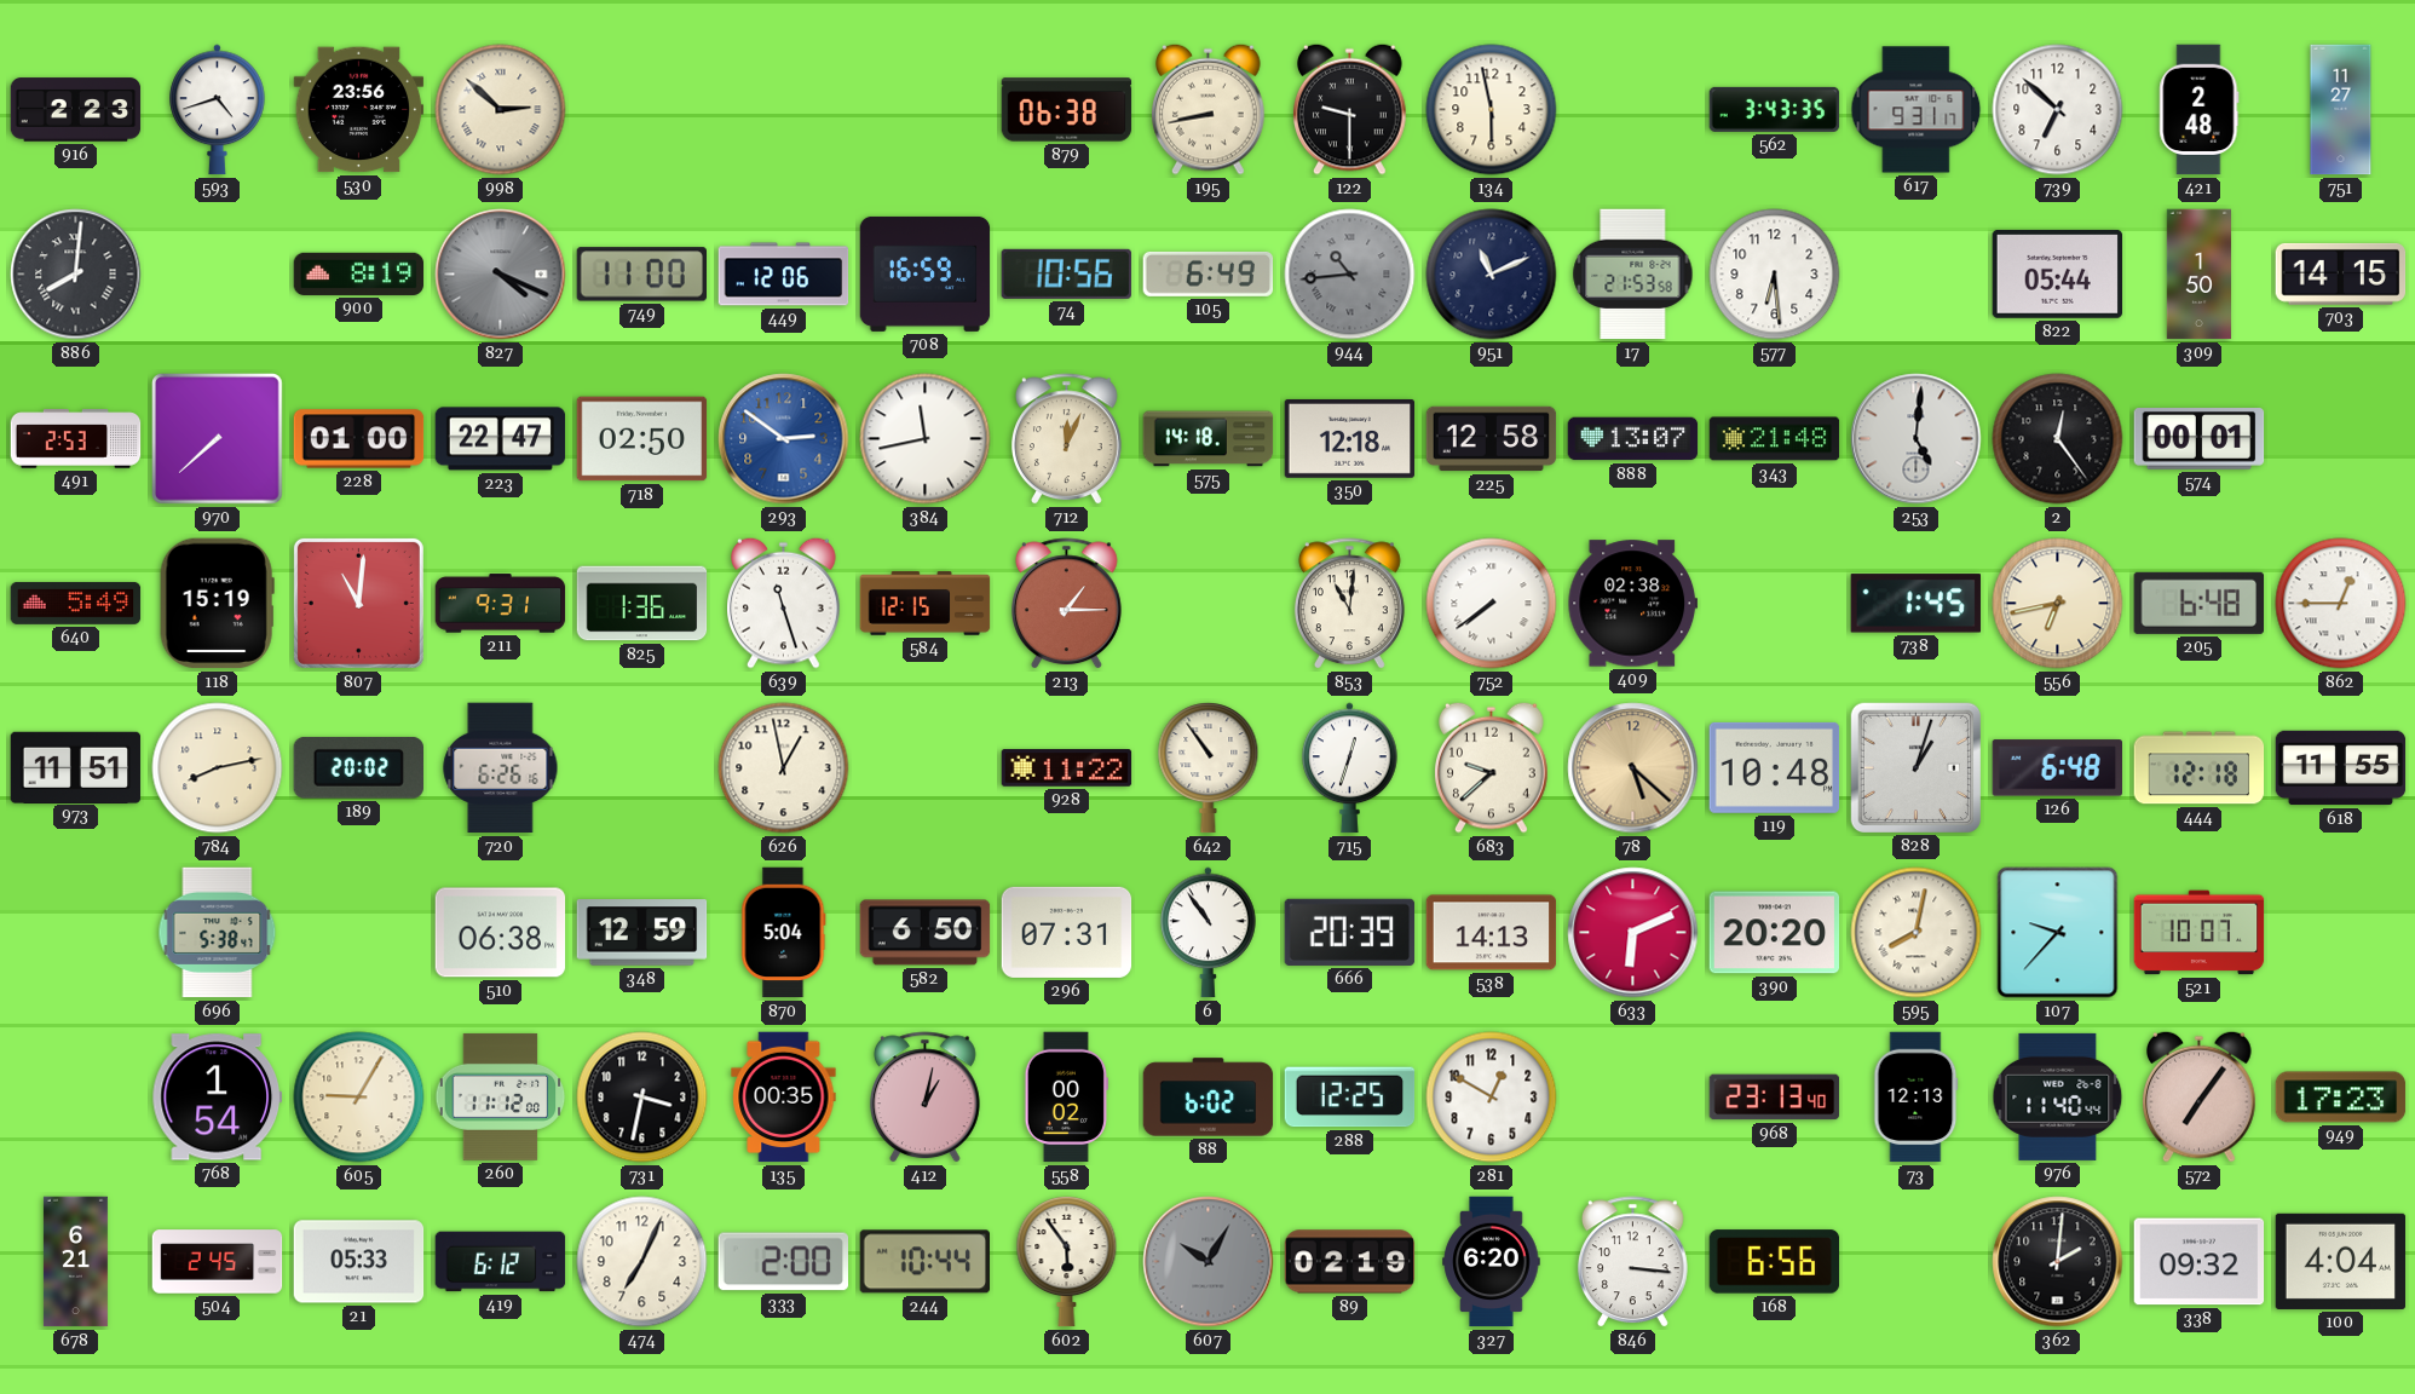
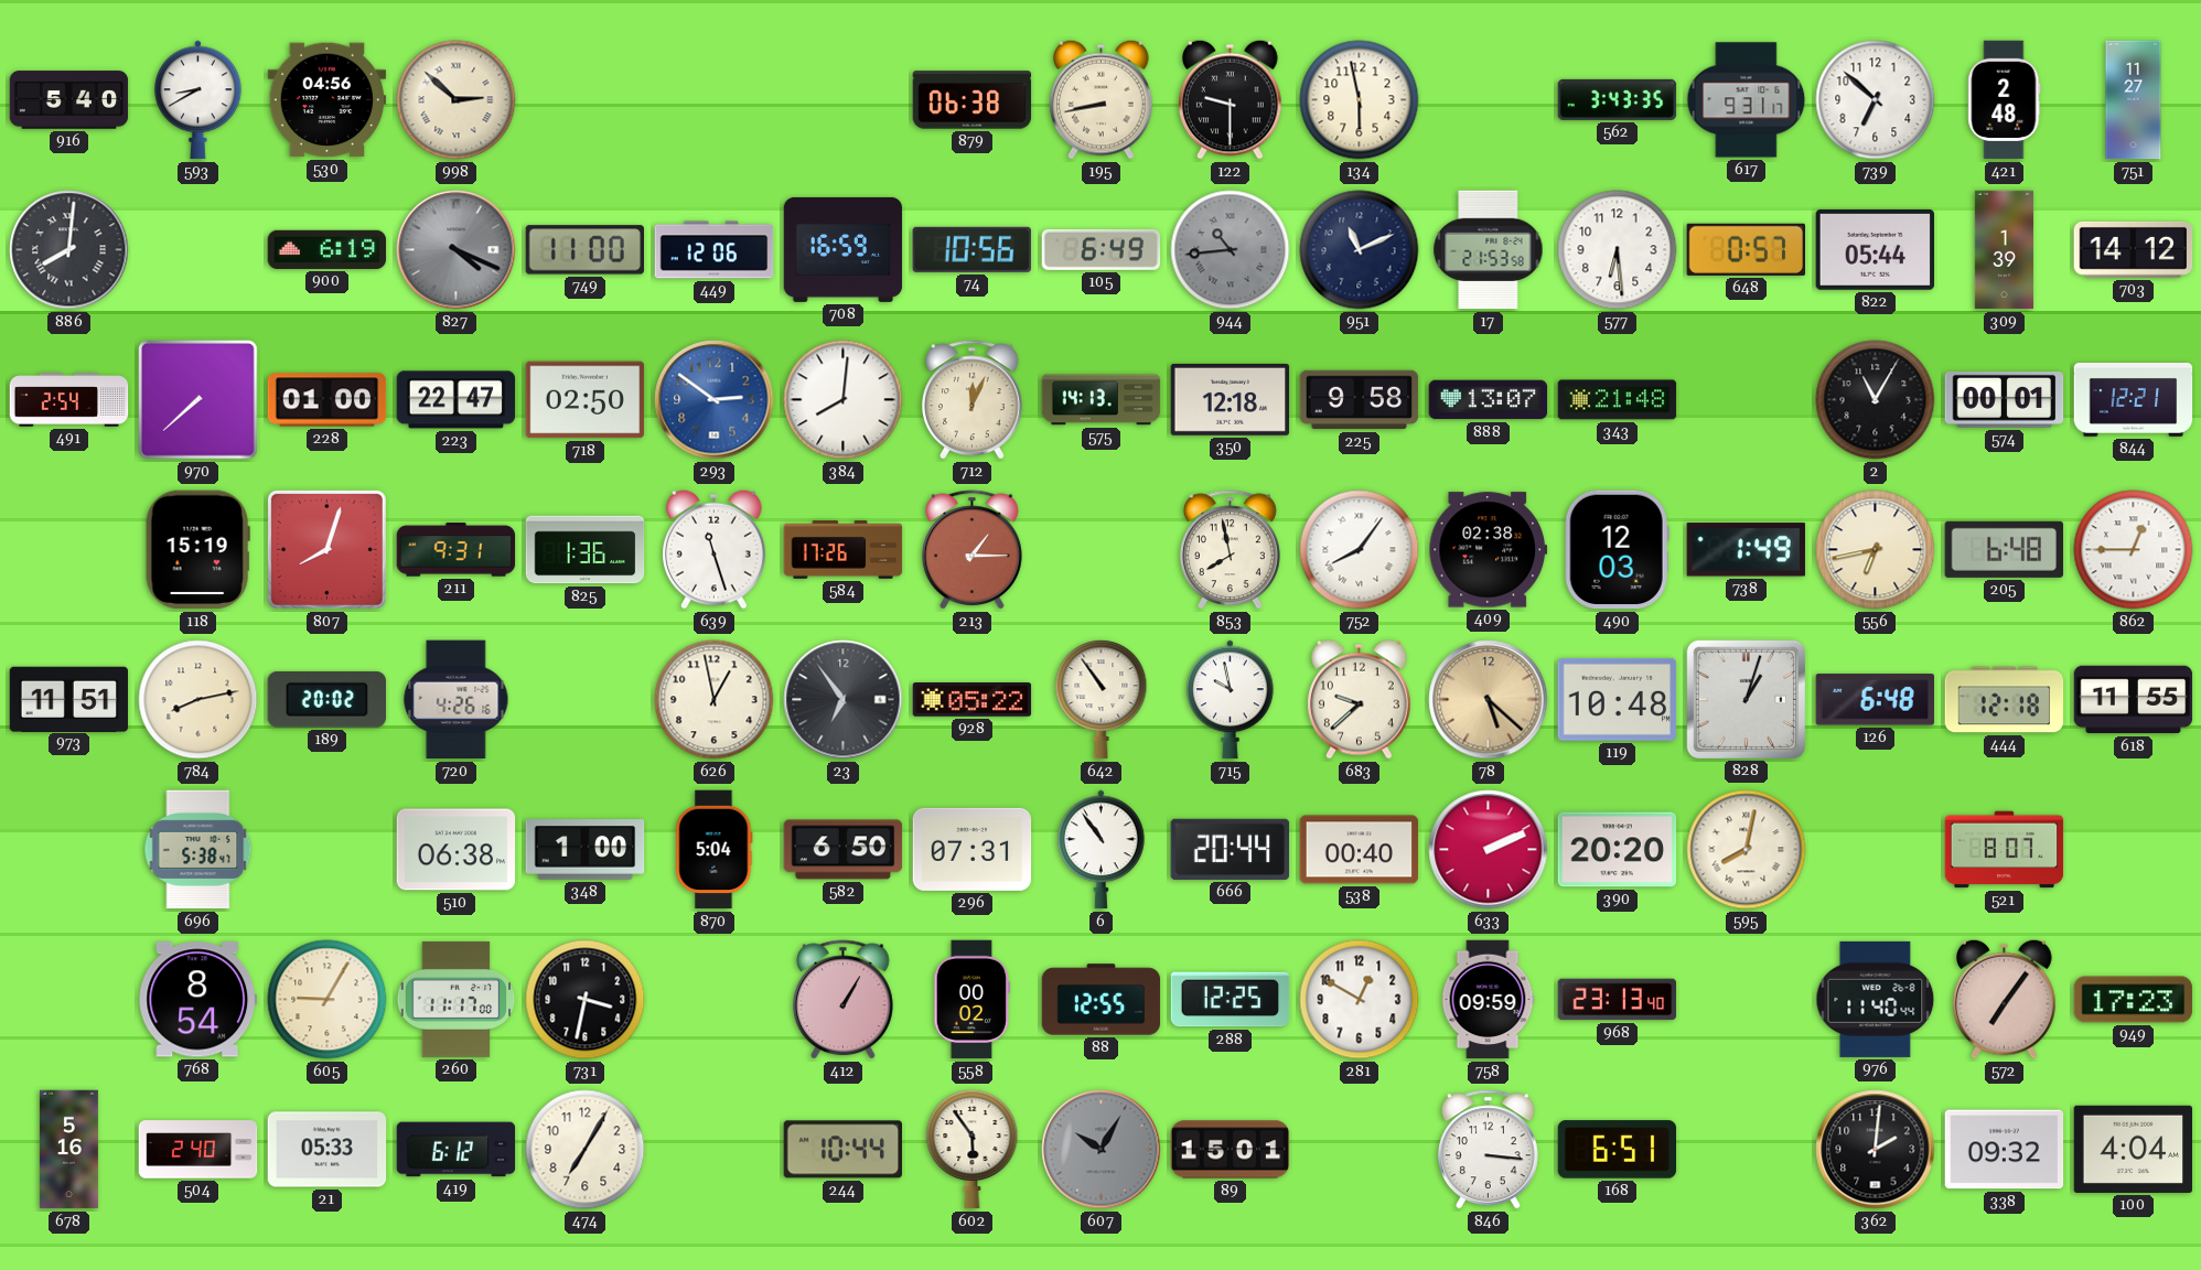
916: 2:23 -> 5:40
593: 4:42 -> 8:40
530: 23:56 -> 04:56
900: 8:19 -> 6:19
648: none -> 0:57
309: 1:50 -> 1:39
703: 14:15 -> 14:12
491: 2:53 -> 2:54
384: 11:43 -> 8:01
575: 14:18 -> 14:13
225: 12:58 -> 9:58
253: 5:01 -> none
2: 12:24 -> 11:05
844: none -> 12:21
640: 5:49 -> none
807: 11:01 -> 8:03
584: 12:15 -> 17:26
853: 11:01 -> 7:58
752: 7:39 -> 8:06
490: none -> 12:03
738: 1:45 -> 1:49
720: 6:26 -> 4:26
23: none -> 6:54
928: 11:22 -> 05:22
715: 12:33 -> 9:58
348: 12:59 -> 1:00
666: 20:39 -> 20:44
538: 14:13 -> 00:40
633: 6:11 -> 2:11
107: 9:37 -> none
521: 10:07 -> 8:07
768: 1:54 -> 8:54
260: 11:12 -> 11:17
135: 00:35 -> none
412: 1:02 -> 1:05
88: 6:02 -> 12:55
758: none -> 09:59
73: 12:13 -> none
678: 6:21 -> 5:16
504: 2:45 -> 2:40
474: 7:04 -> 7:05
333: 2:00 -> none
89: 02:19 -> 15:01
327: 6:20 -> none
168: 6:56 -> 6:51
